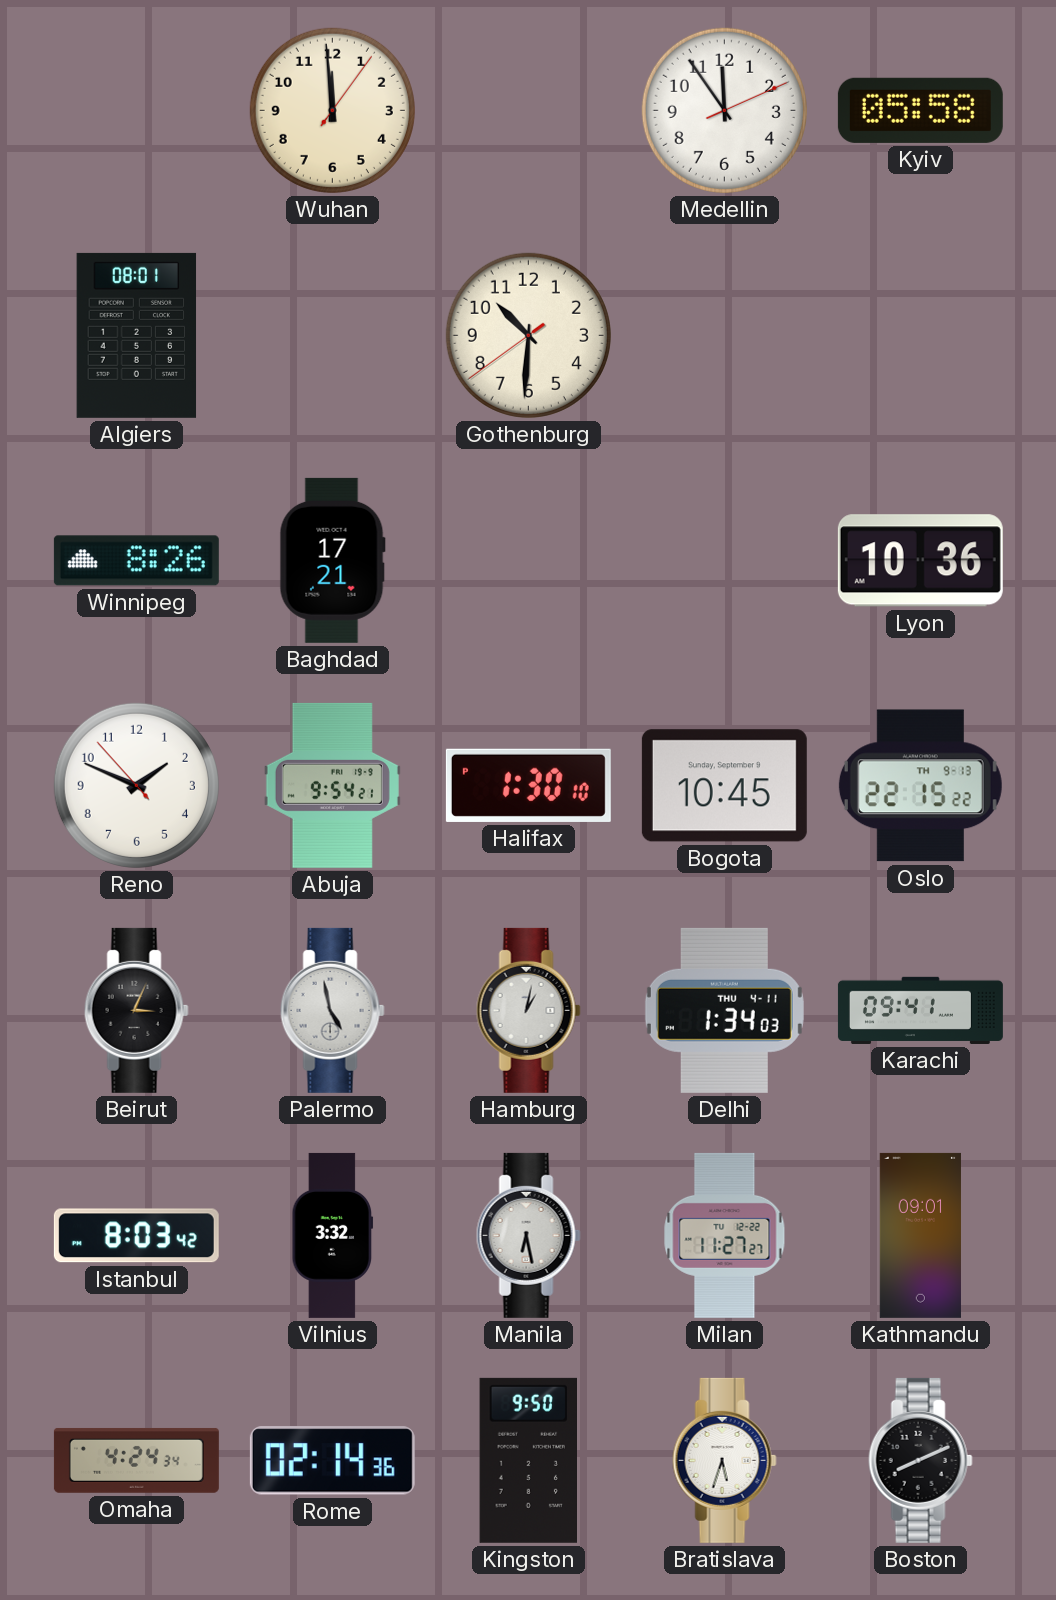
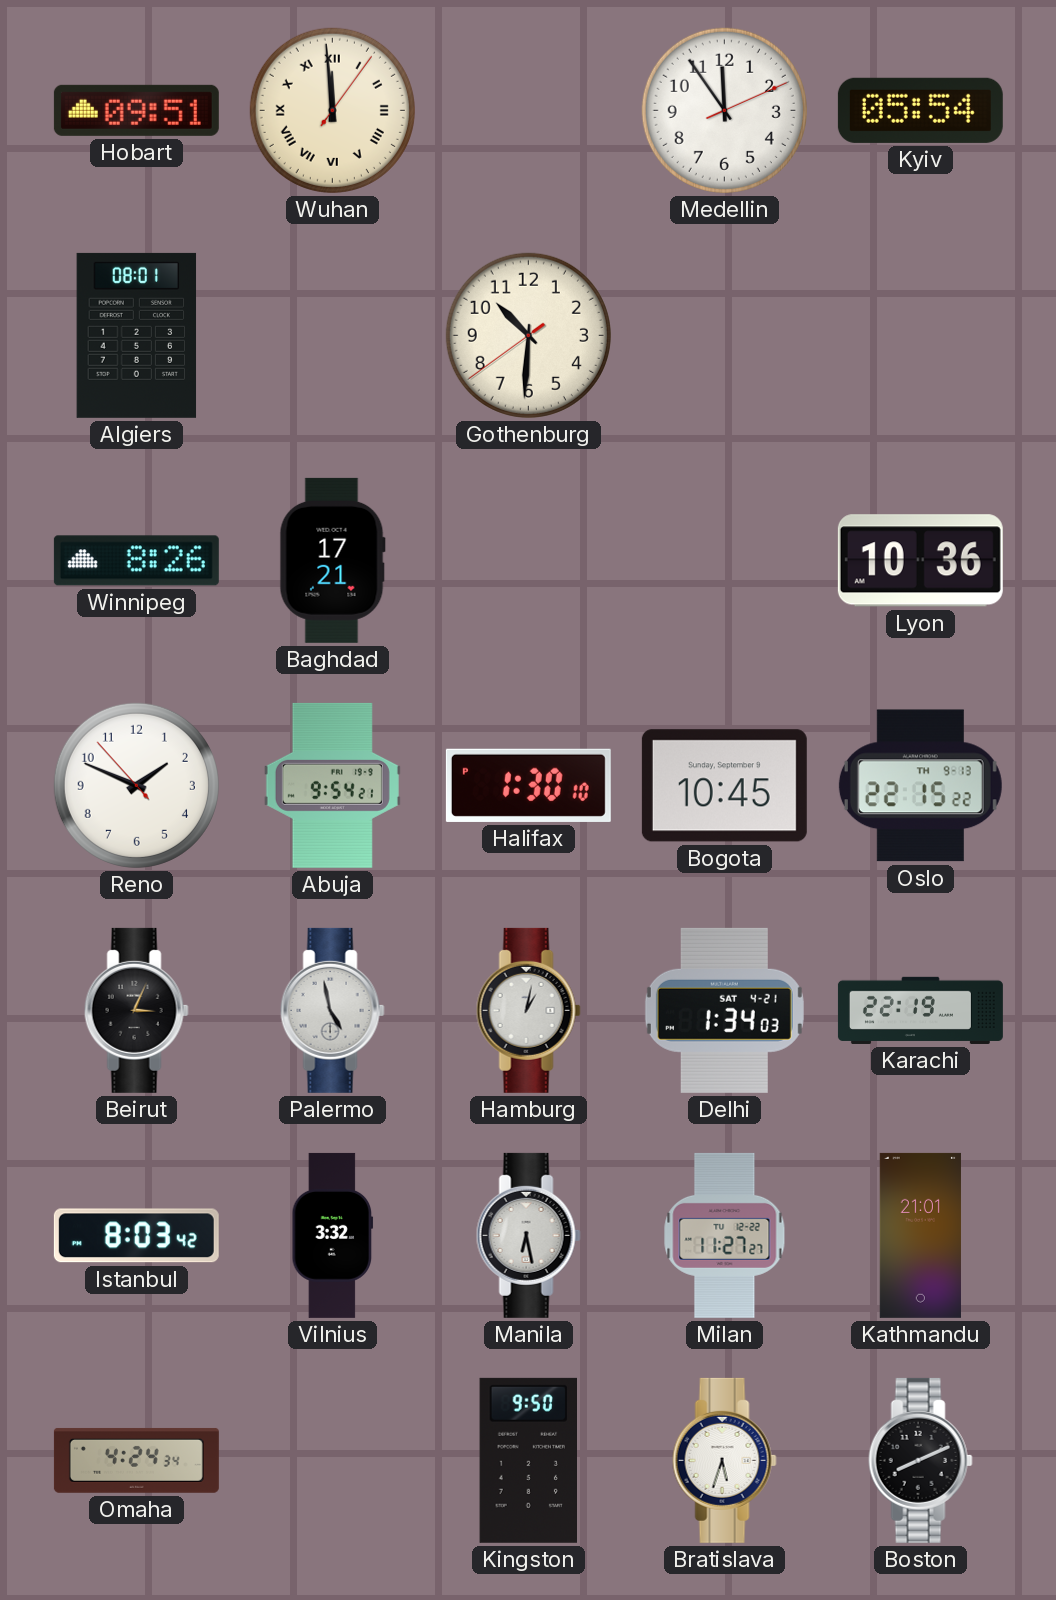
Hobart: none -> 09:51
Wuhan numerals: Arabic -> Roman
Kyiv: 05:58 -> 05:54
Delhi date: THU 4-11 -> SAT 4-21
Karachi: 09:41 -> 22:19
Kathmandu: 09:01 -> 21:01
Rome: 02:14 -> none
